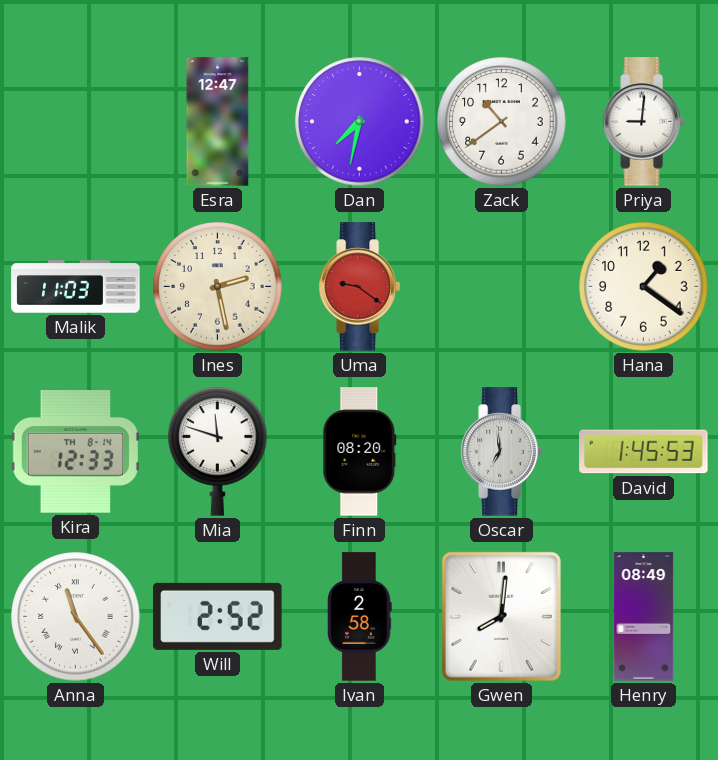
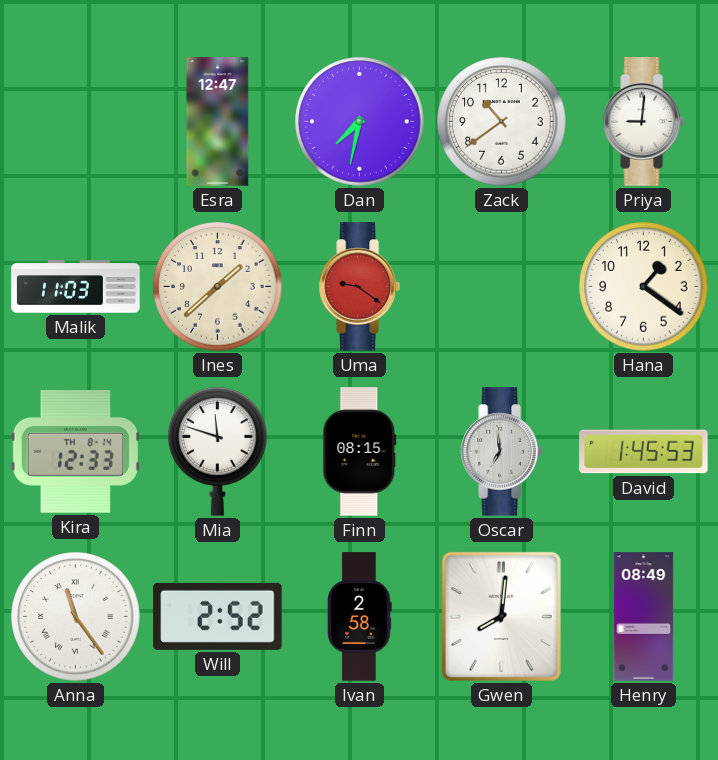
Ines: 2:28 -> 1:38
Finn: 08:20 -> 08:15
